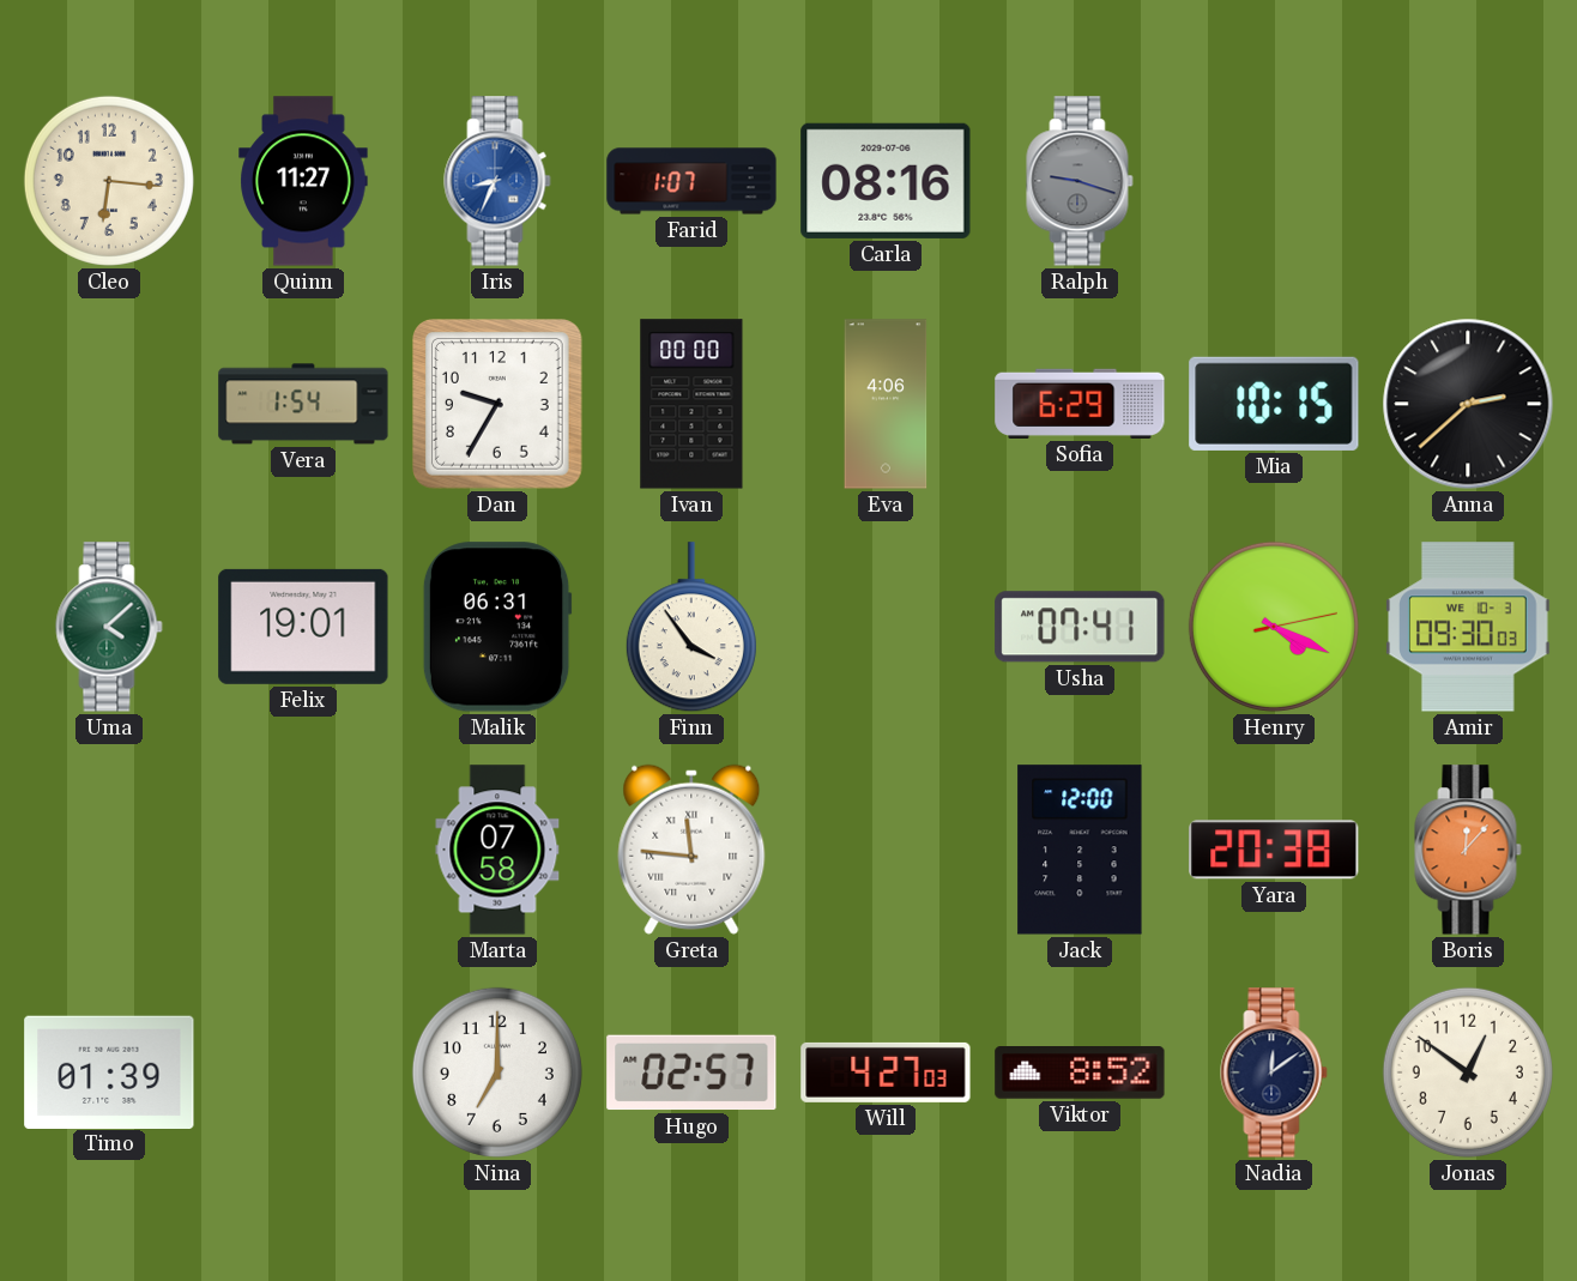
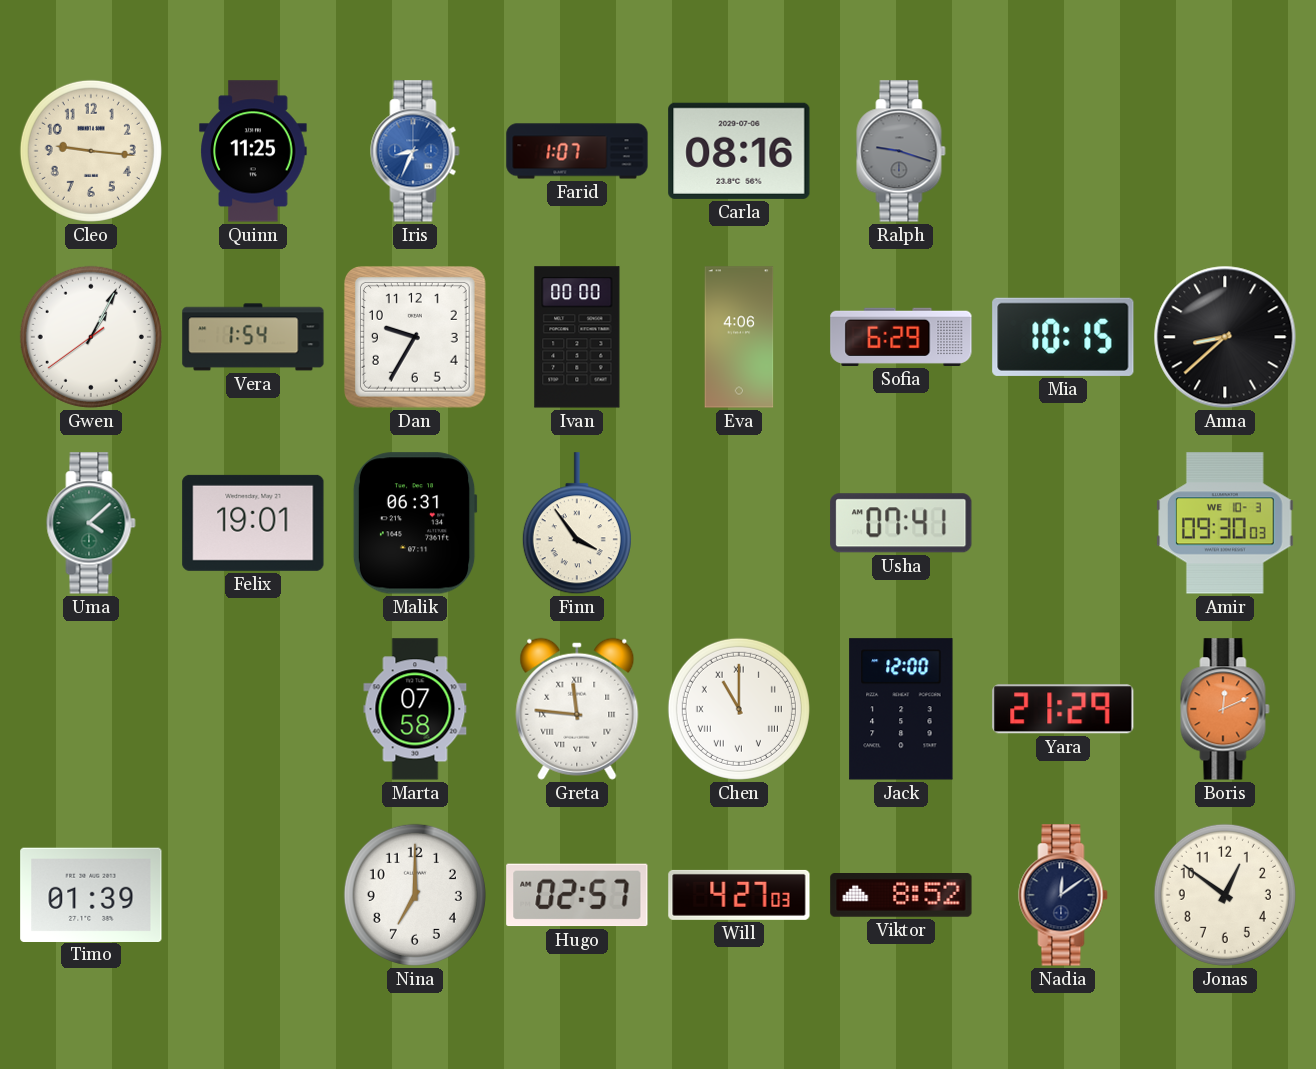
Cleo: 6:16 -> 9:16
Quinn: 11:27 -> 11:25
Gwen: none -> 1:04
Anna: 2:38 -> 8:38
Henry: 4:19 -> none
Chen: none -> 11:00
Yara: 20:38 -> 21:29
Boris: 12:07 -> 12:11
